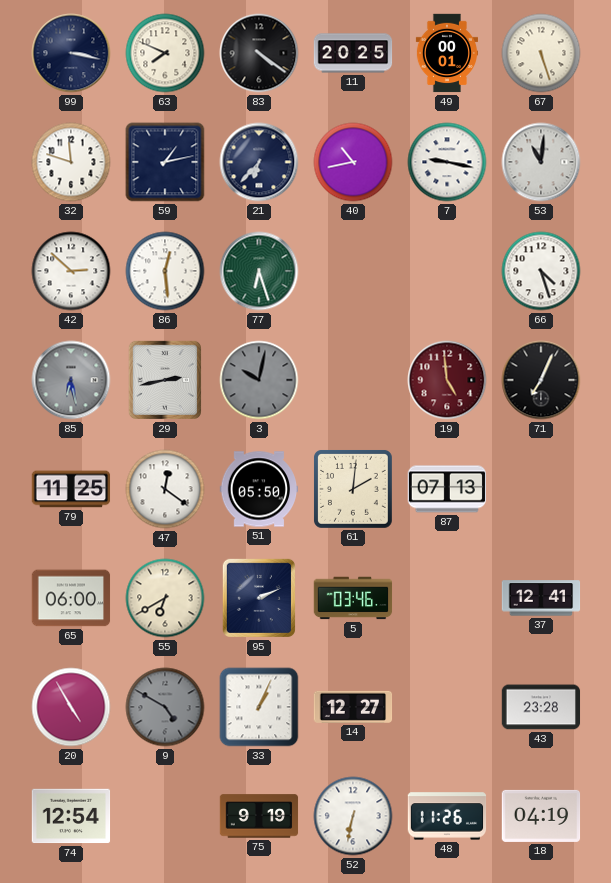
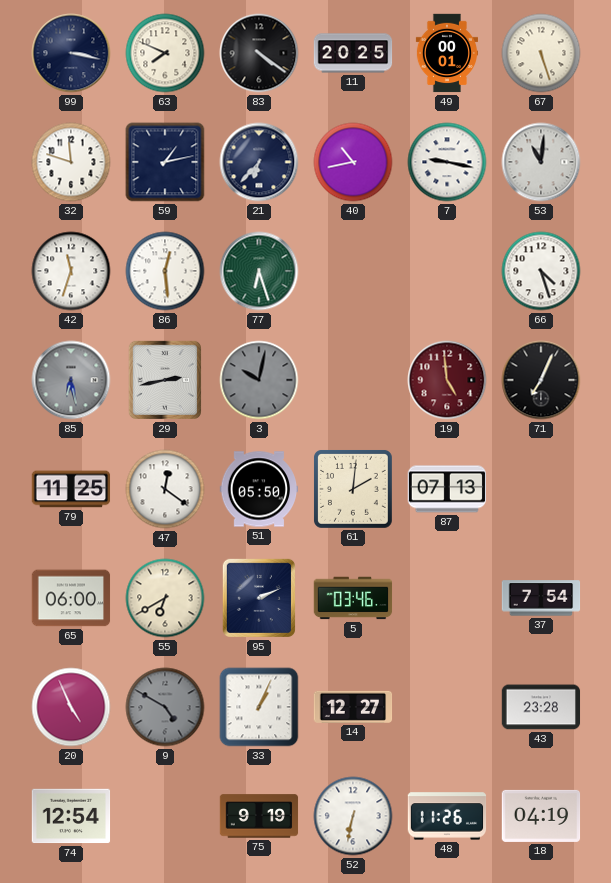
42: 2:52 -> 11:33
37: 12:41 -> 7:54
20: 4:55 -> 4:56
